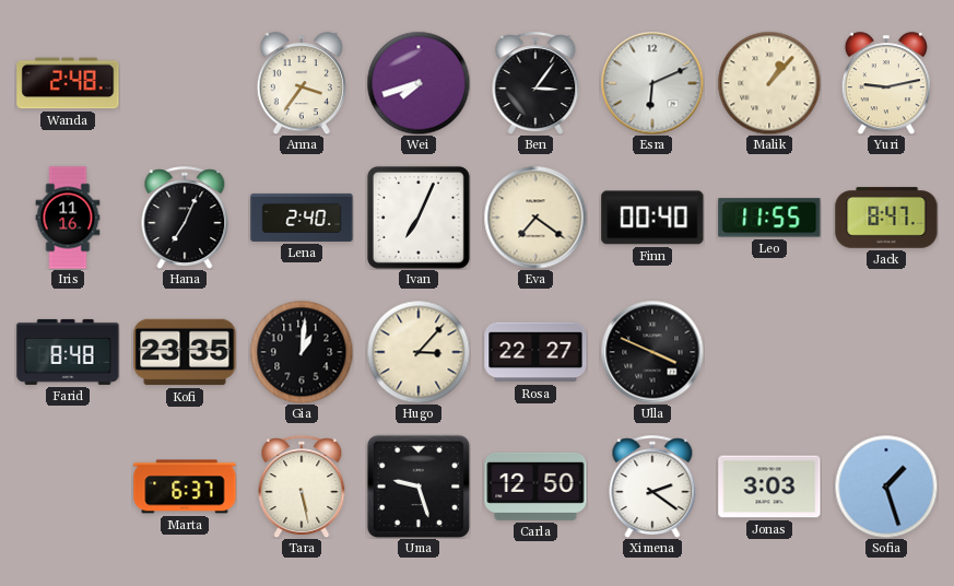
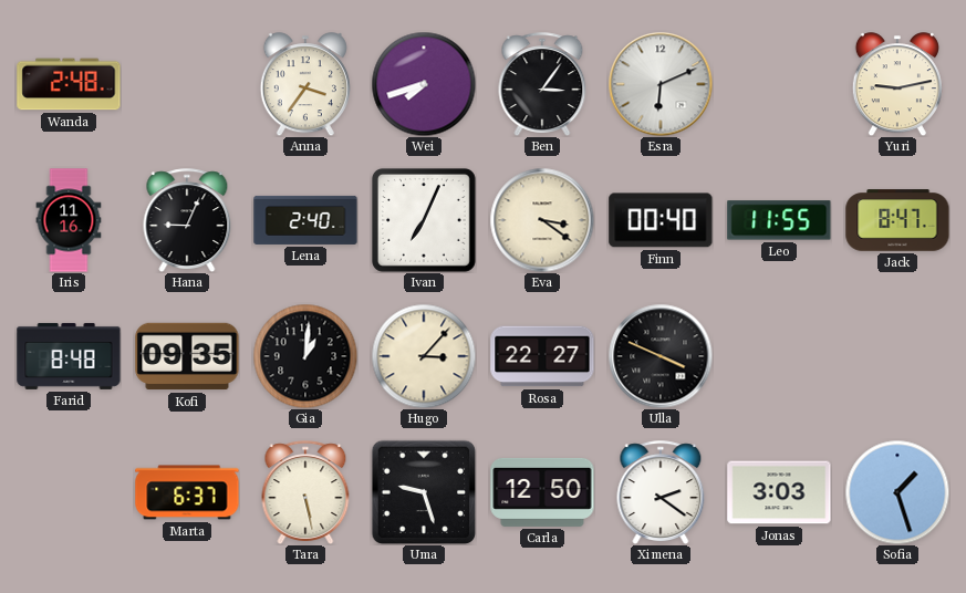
Malik: 1:07 -> none
Hana: 7:04 -> 9:04
Eva: 7:21 -> 3:21
Kofi: 23:35 -> 09:35
